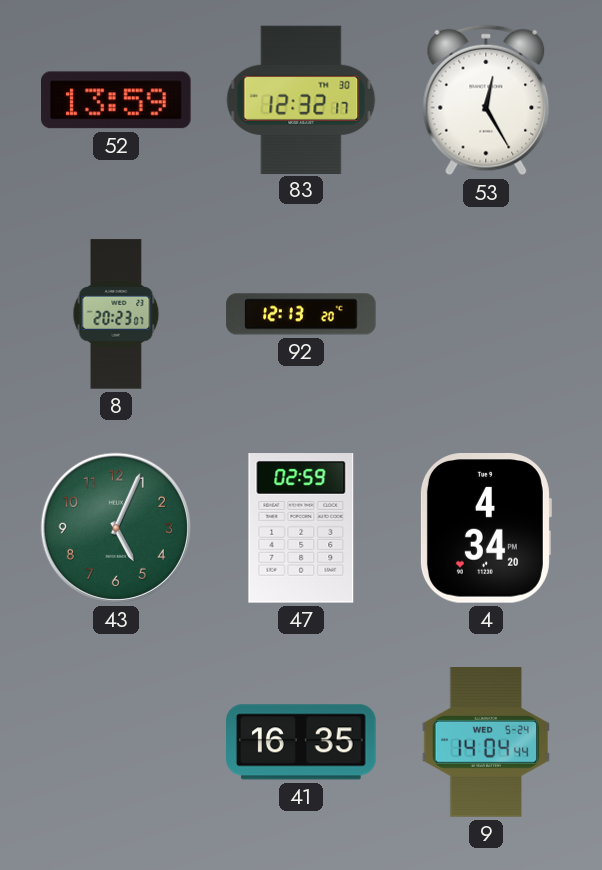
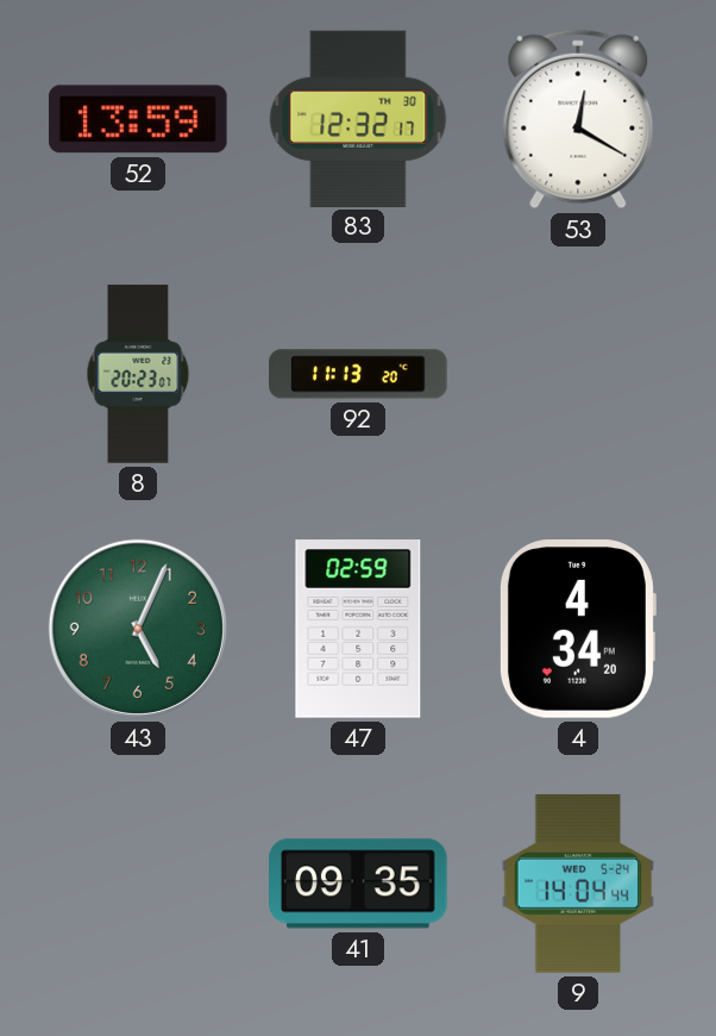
53: 12:25 -> 12:20
92: 12:13 -> 11:13
41: 16:35 -> 09:35
